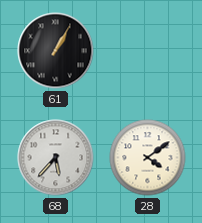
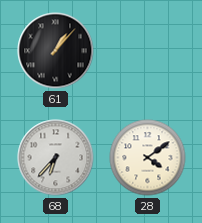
61: 1:05 -> 1:07
68: 5:37 -> 6:37
